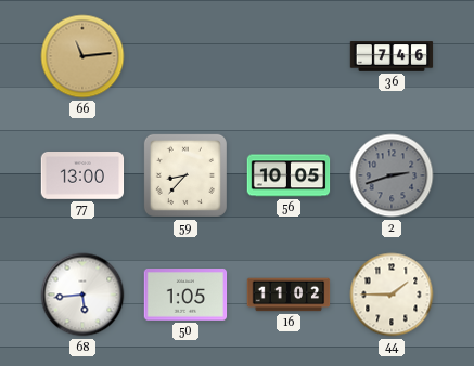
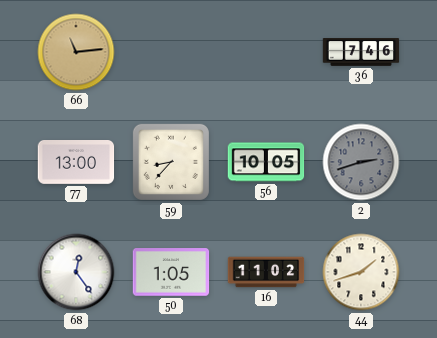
68: 5:44 -> 12:24
44: 1:45 -> 1:42
